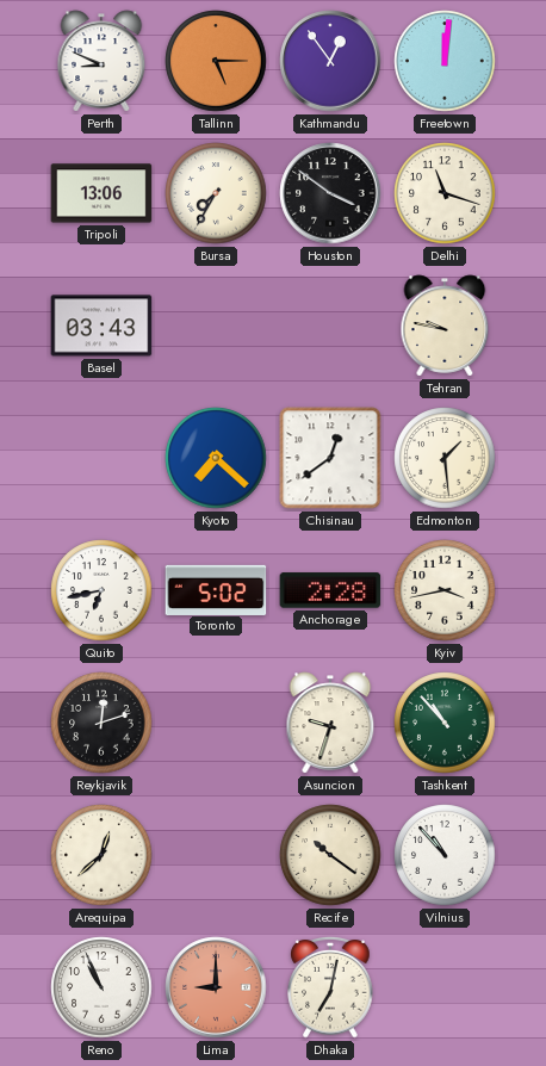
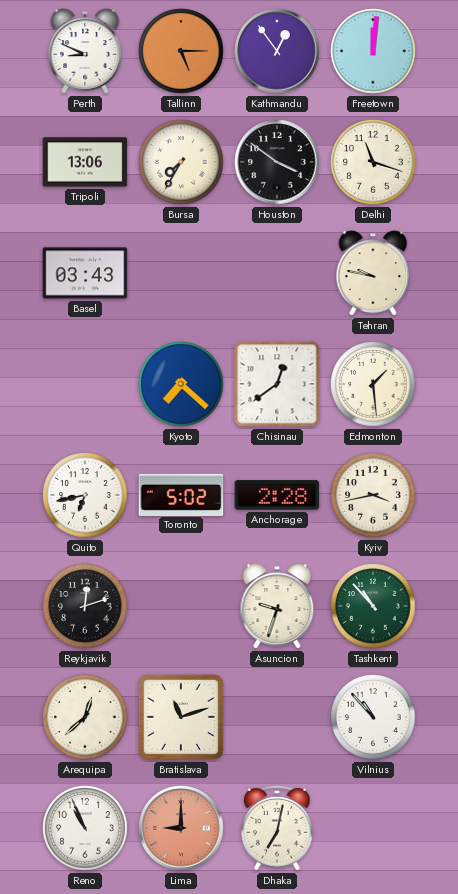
Bratislava: none -> 11:12
Recife: 10:21 -> none
